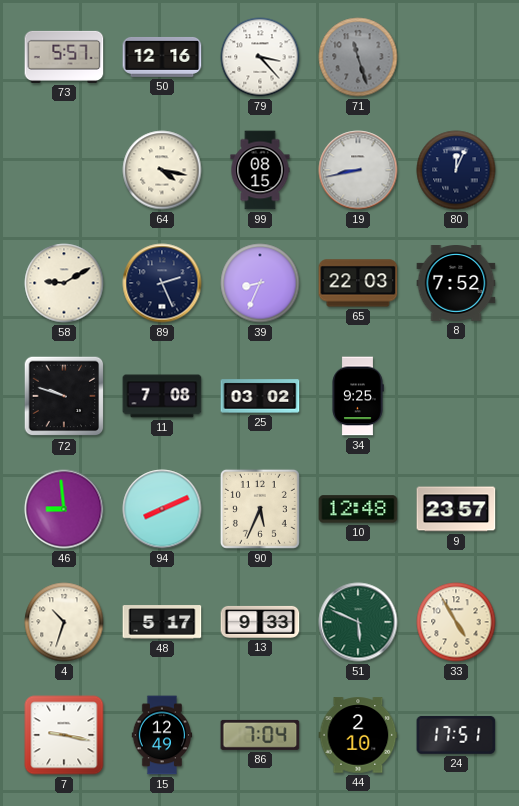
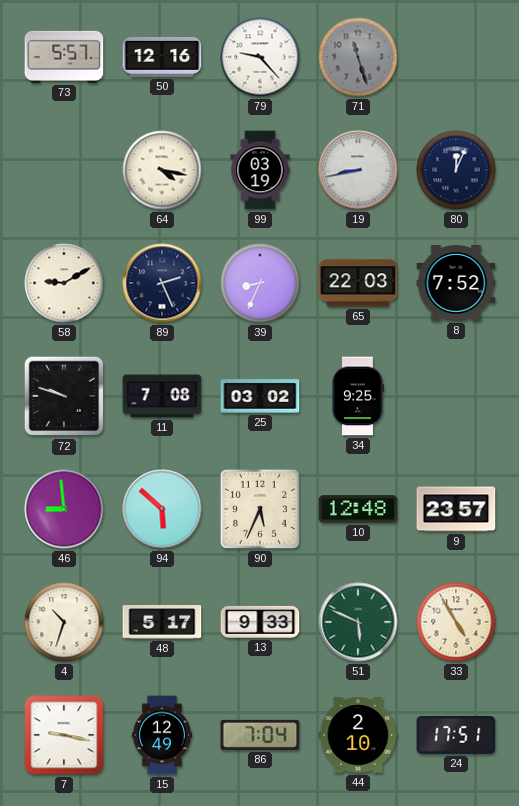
79: 3:23 -> 9:23
99: 08:15 -> 03:19
94: 8:11 -> 5:52
